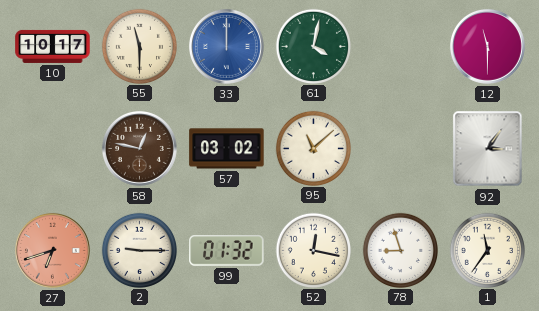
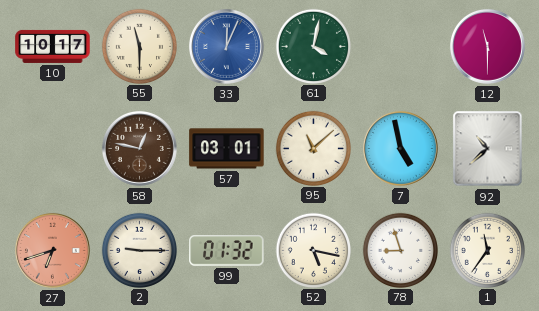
33: 12:00 -> 12:04
57: 03:02 -> 03:01
7: none -> 4:58
92: 3:06 -> 10:38
52: 12:17 -> 5:17
